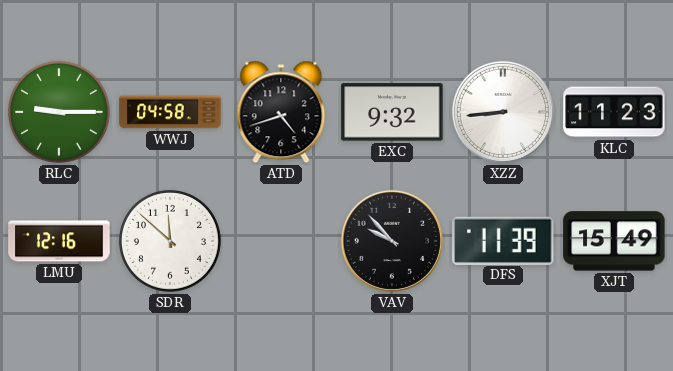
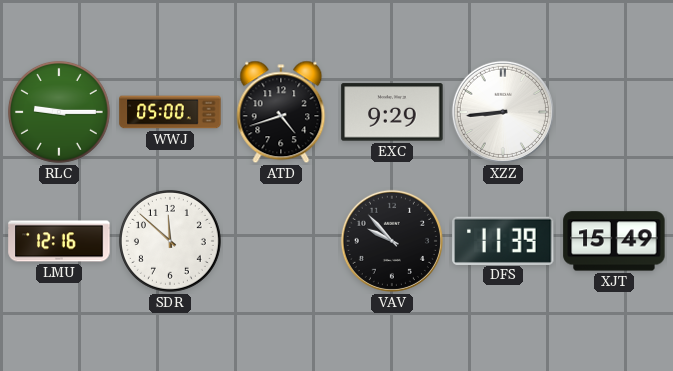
WWJ: 04:58 -> 05:00
EXC: 9:32 -> 9:29
KLC: 11:23 -> none
